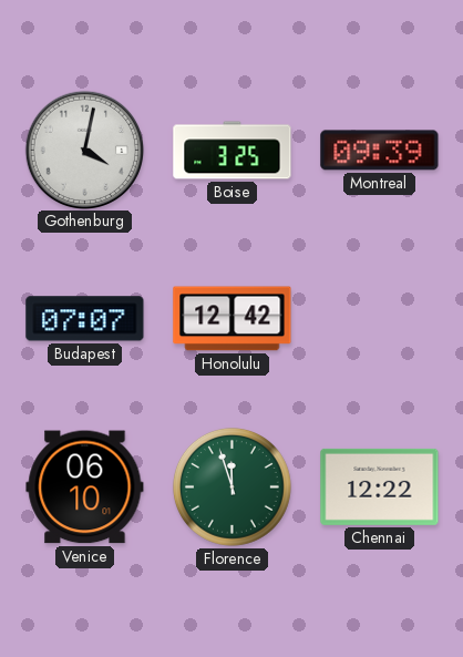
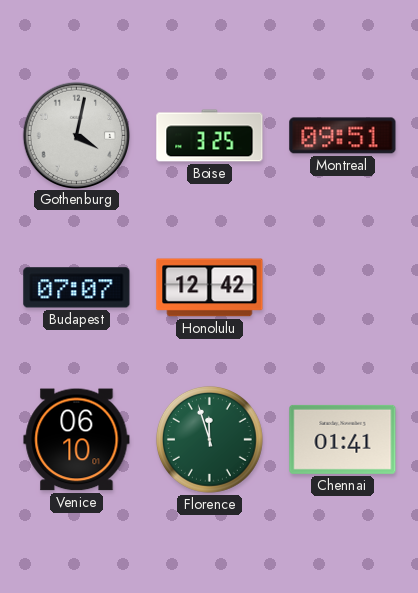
Montreal: 09:39 -> 09:51
Chennai: 12:22 -> 01:41
